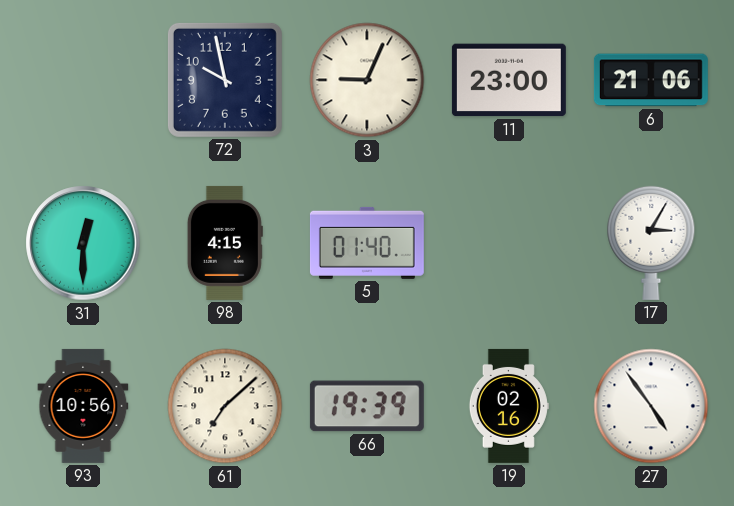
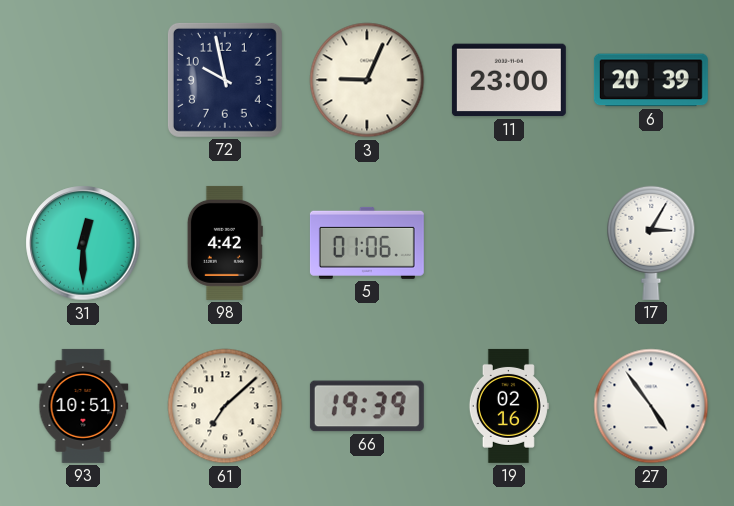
6: 21:06 -> 20:39
98: 4:15 -> 4:42
5: 01:40 -> 01:06
93: 10:56 -> 10:51
